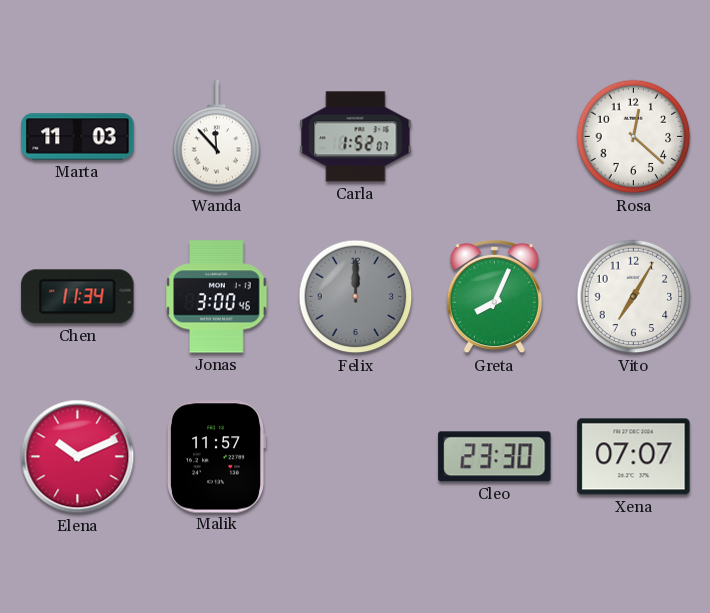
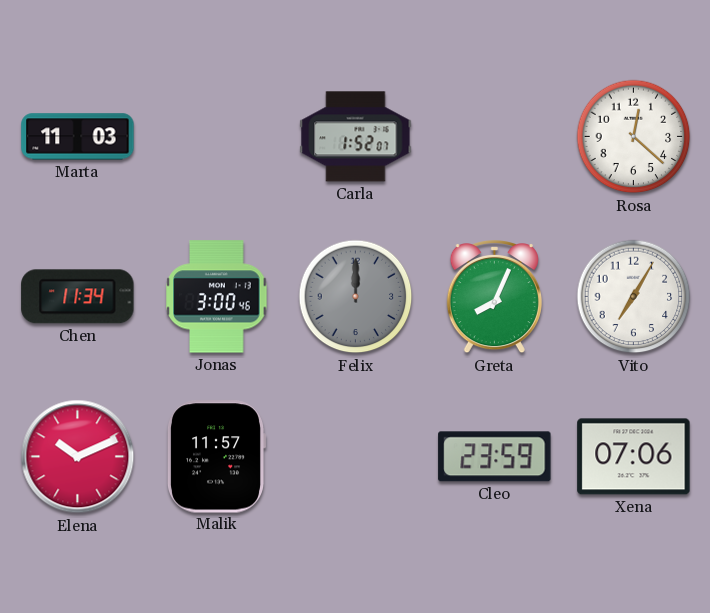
Wanda: 11:53 -> none
Cleo: 23:30 -> 23:59
Xena: 07:07 -> 07:06
